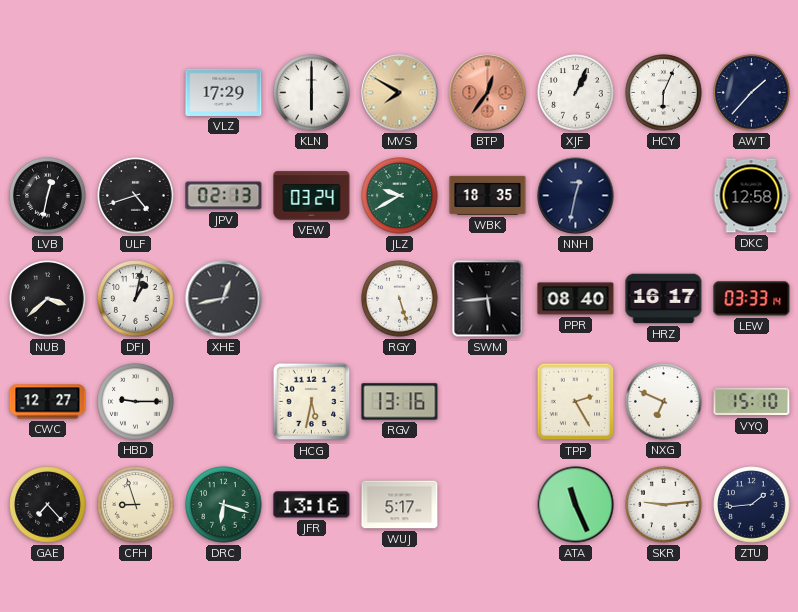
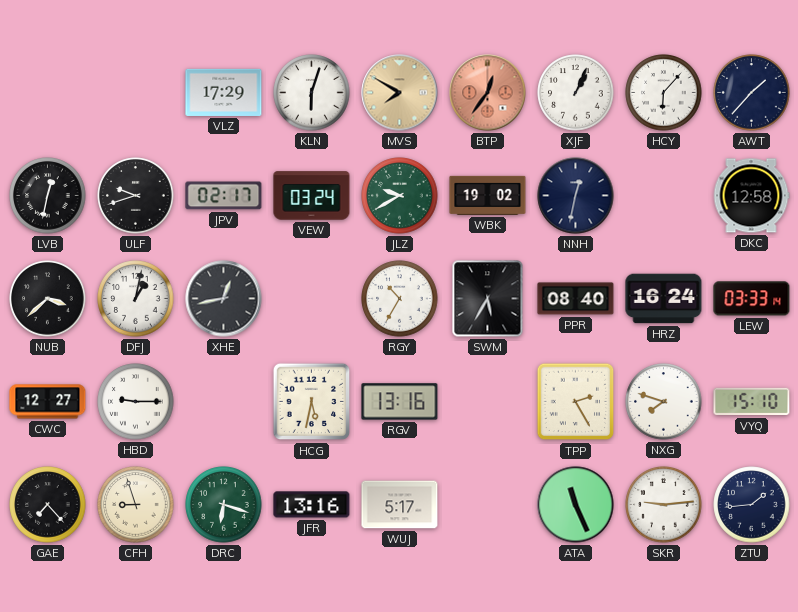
KLN: 6:00 -> 6:03
HCY: 6:04 -> 6:07
ULF: 4:42 -> 9:42
JPV: 02:13 -> 02:17
WBK: 18:35 -> 19:02
RGY: 5:27 -> 10:35
SWM: 5:44 -> 5:35
HRZ: 16:17 -> 16:24
NXG: 6:49 -> 7:48
